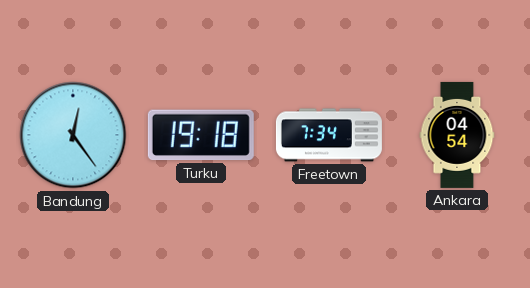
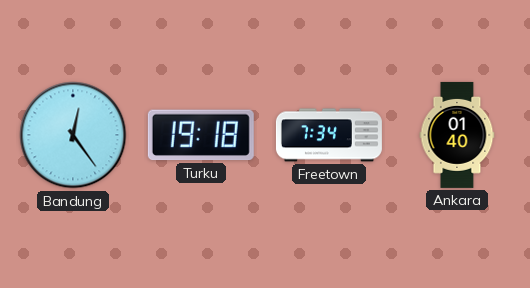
Ankara: 04:54 -> 01:40
